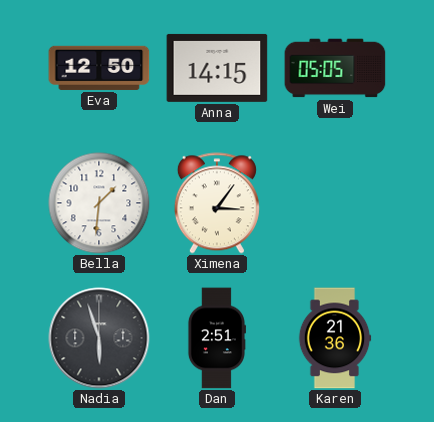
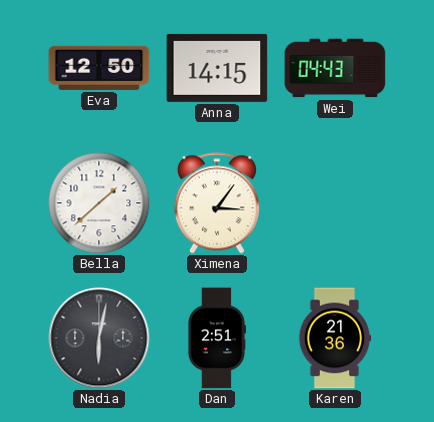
Wei: 05:05 -> 04:43
Bella: 1:31 -> 1:38
Nadia: 5:57 -> 6:02
